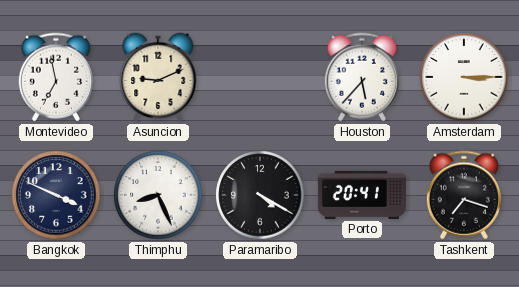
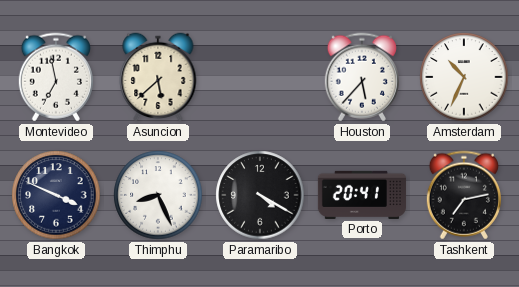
Asuncion: 9:11 -> 5:38
Amsterdam: 3:15 -> 10:34
Tashkent: 7:18 -> 7:13
